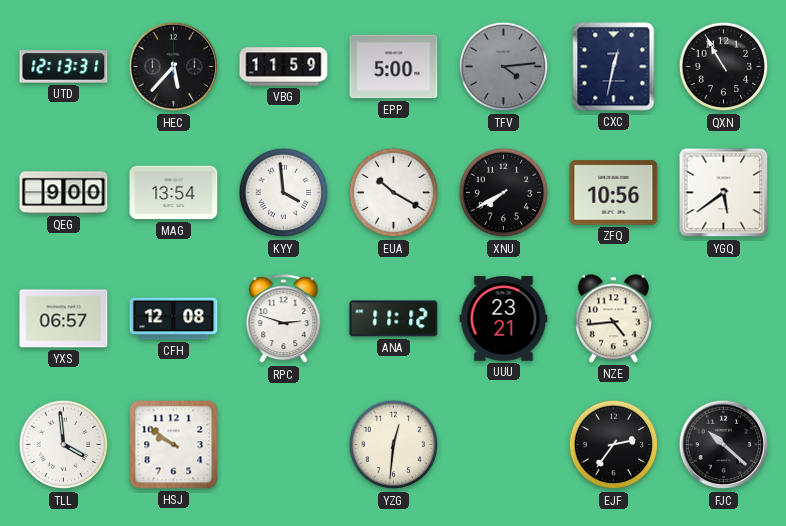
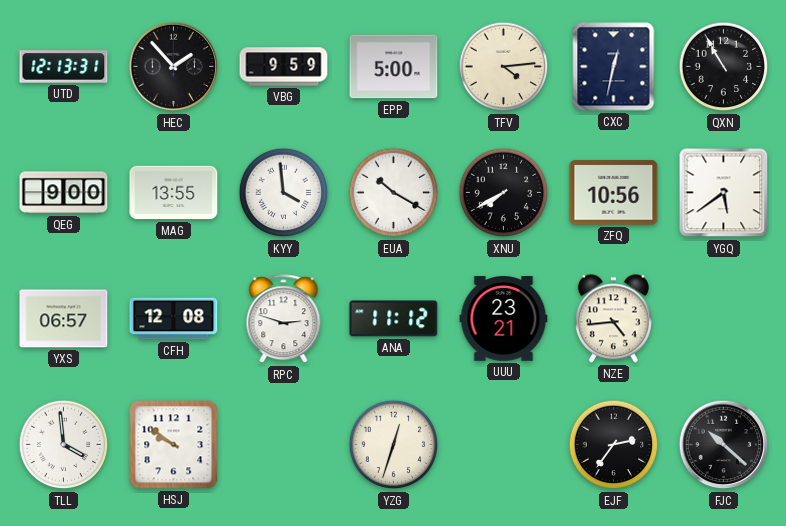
HEC: 5:37 -> 1:53
VBG: 11:59 -> 9:59
TFV dial: grey -> cream
MAG: 13:54 -> 13:55
YZG: 12:31 -> 12:33
